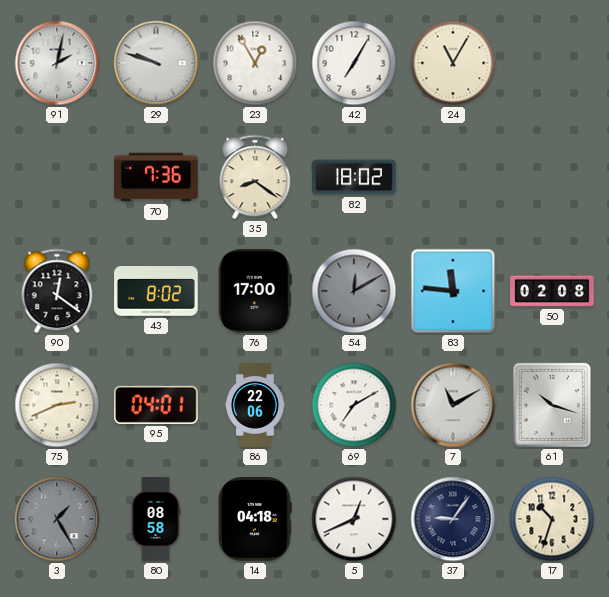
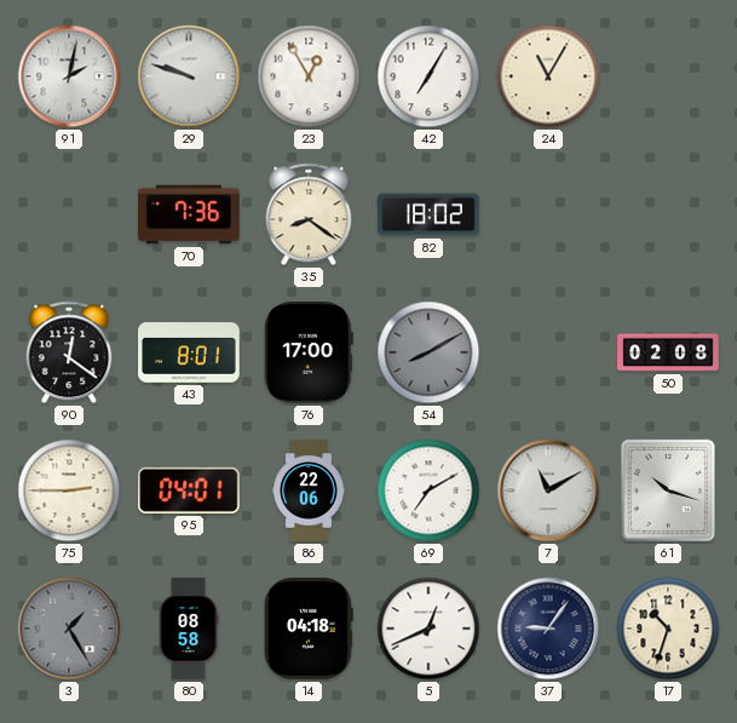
43: 8:02 -> 8:01
54: 12:10 -> 8:10
83: 11:46 -> none
75: 2:41 -> 2:45
